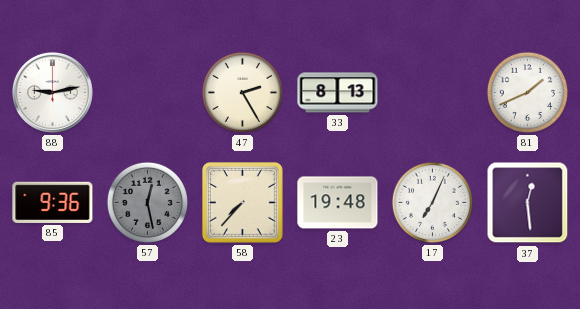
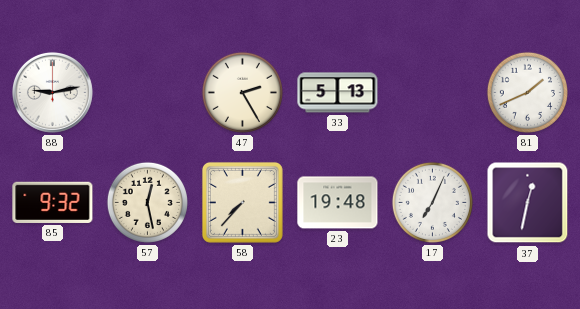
33: 8:13 -> 5:13
85: 9:36 -> 9:32
57 dial: grey -> cream
37: 12:29 -> 12:32
